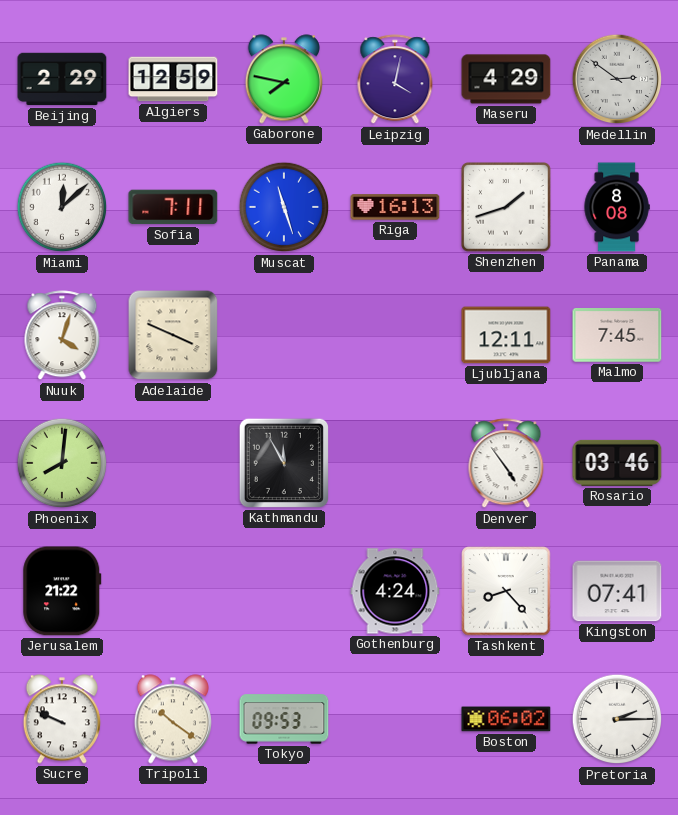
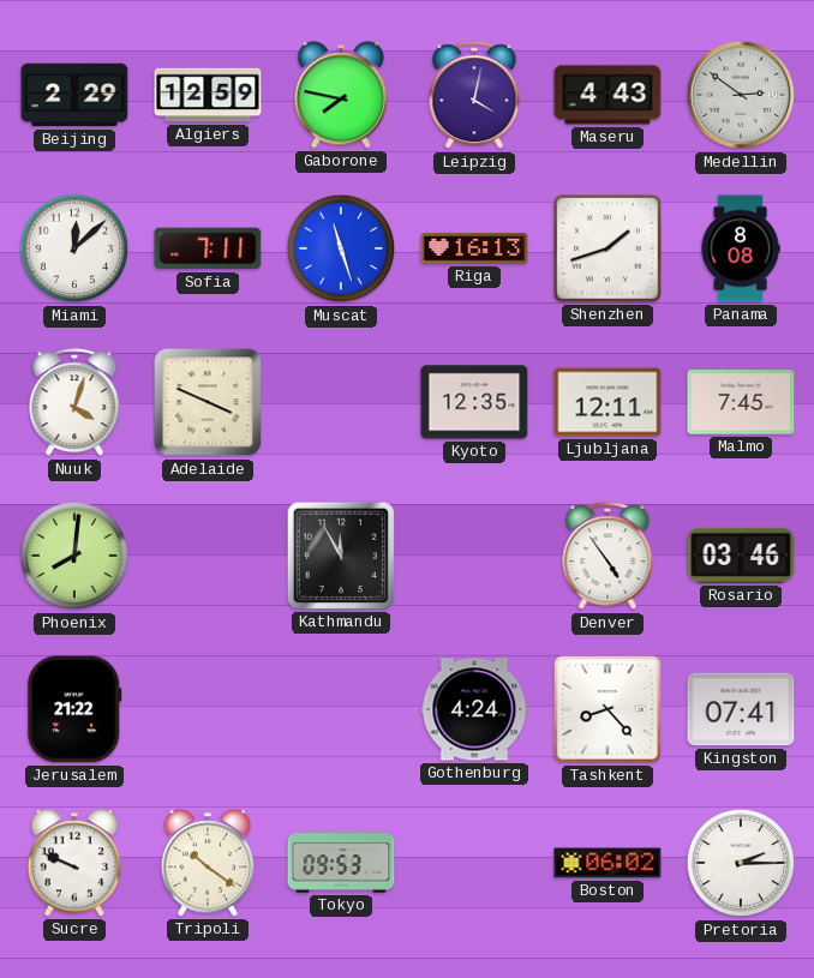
Maseru: 4:29 -> 4:43
Kyoto: none -> 12:35
